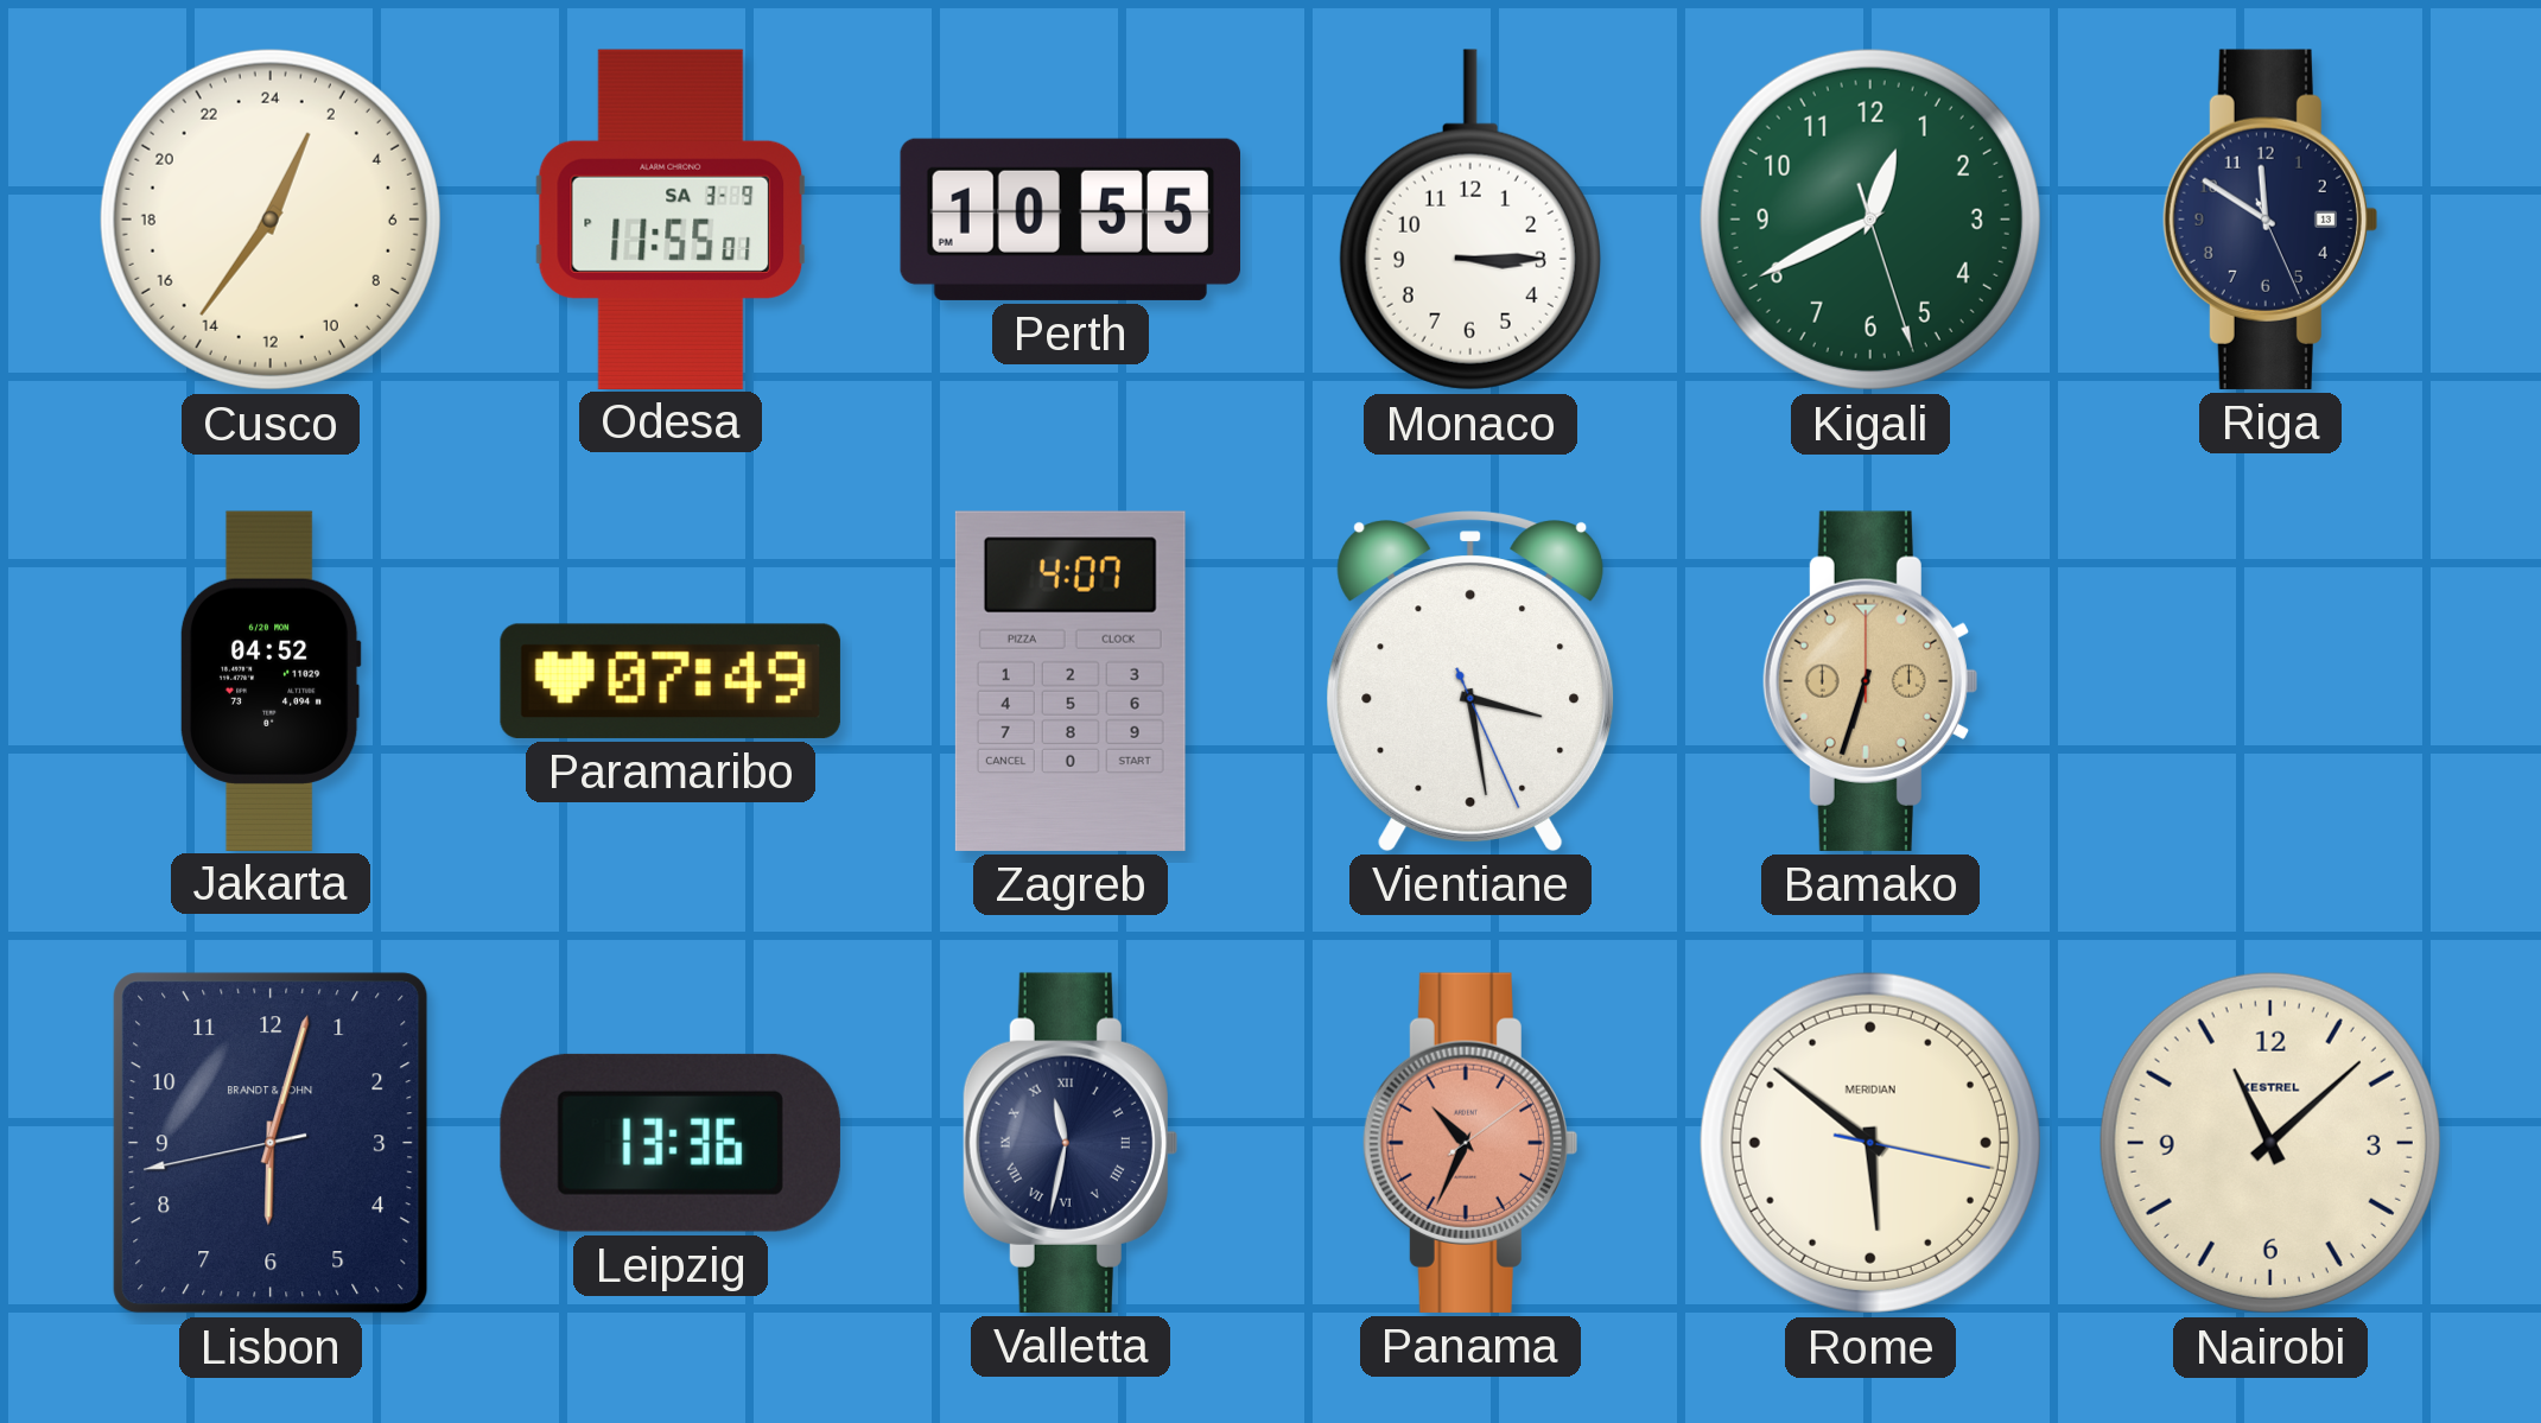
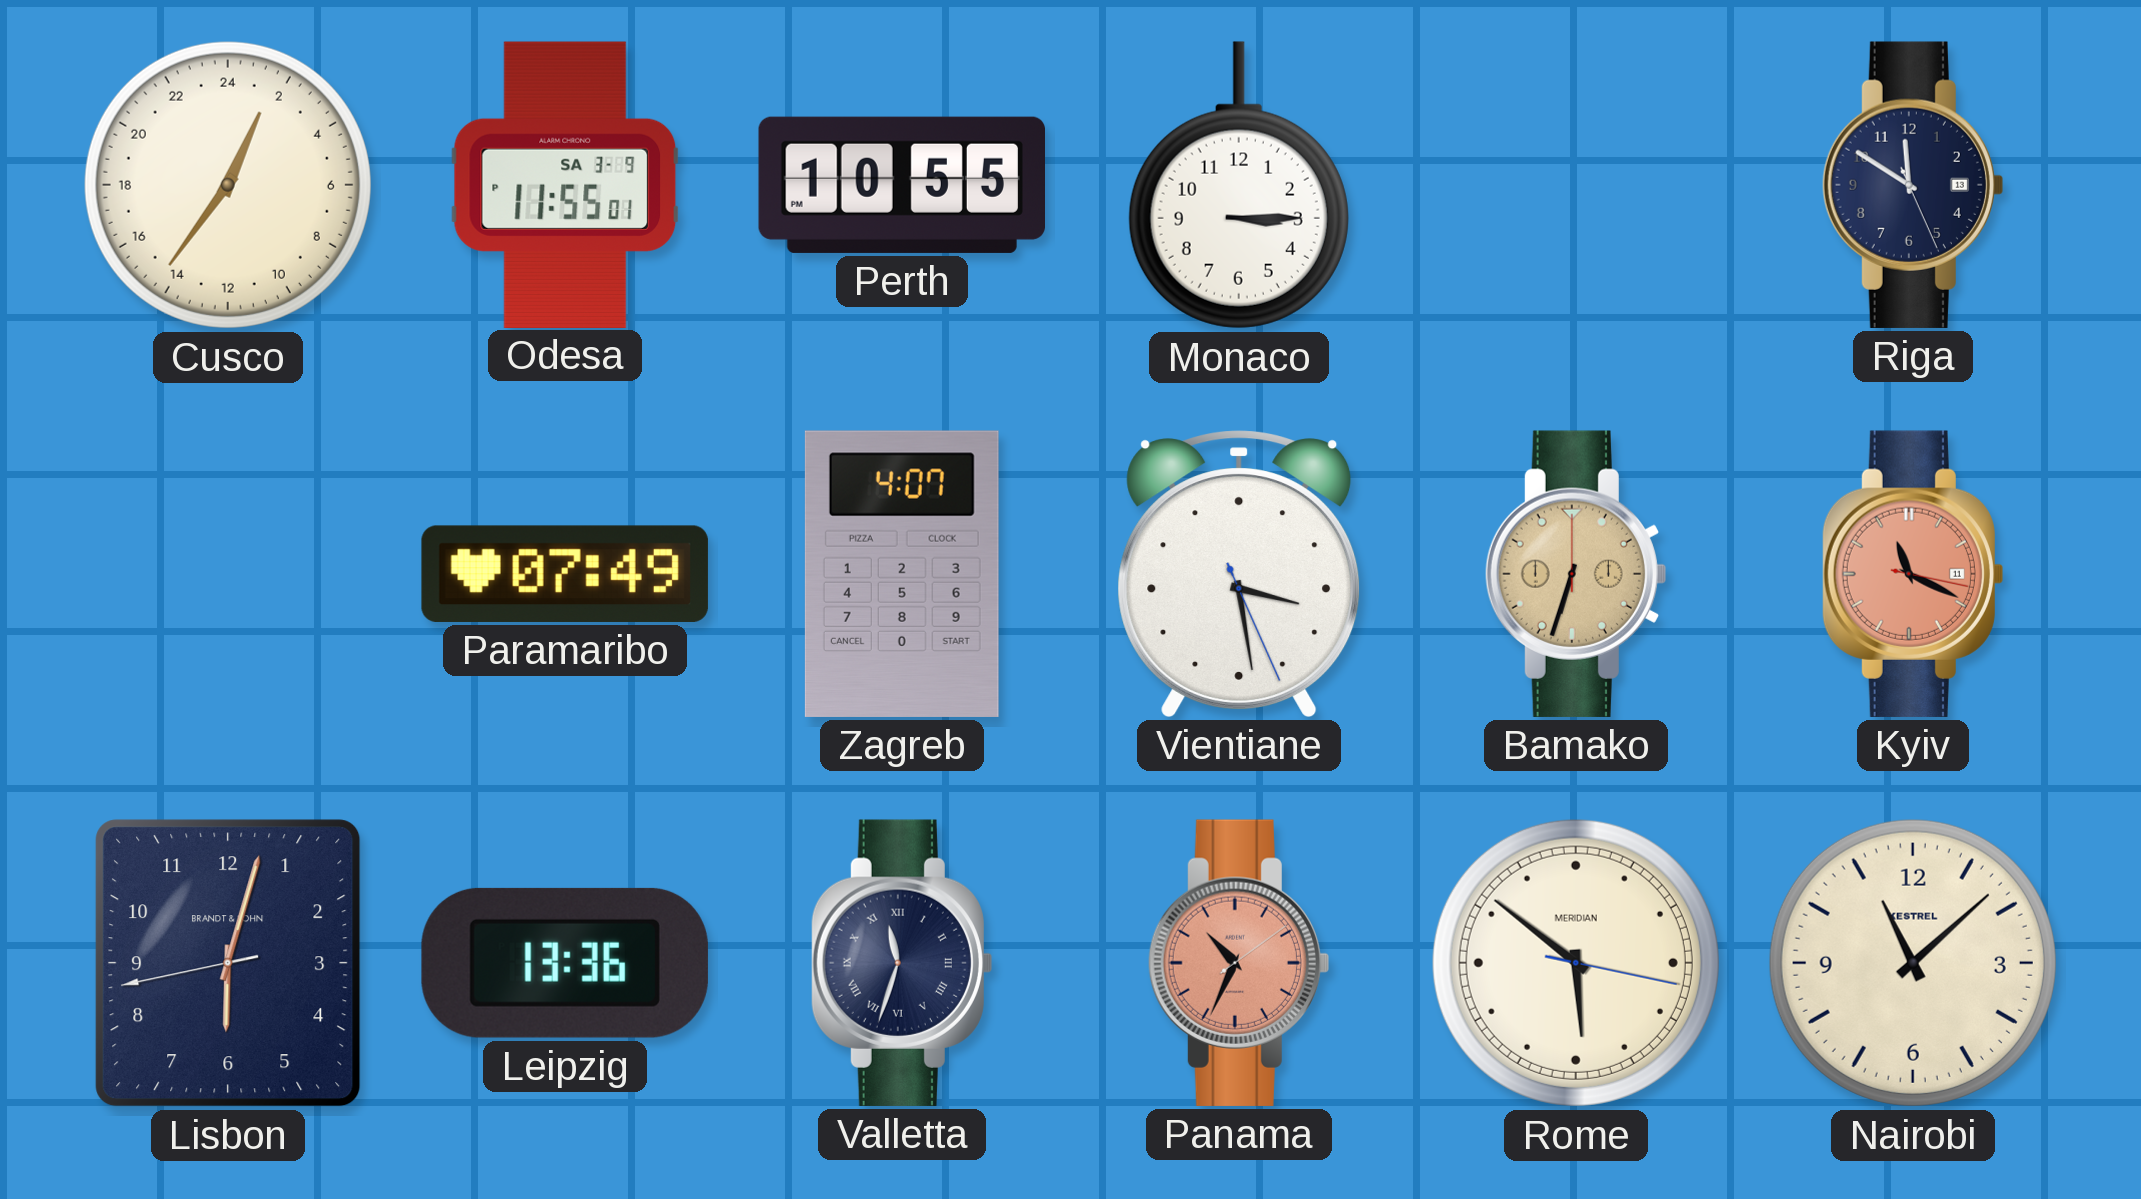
Kigali: 12:40 -> none
Jakarta: 04:52 -> none
Kyiv: none -> 11:19
Valletta: 11:32 -> 11:33
